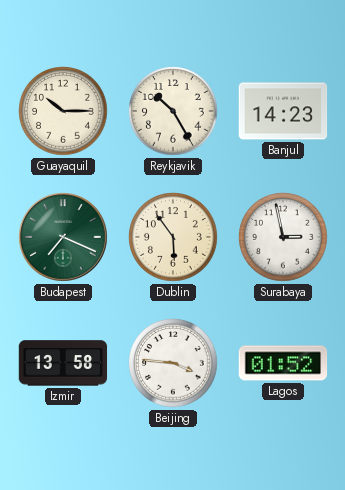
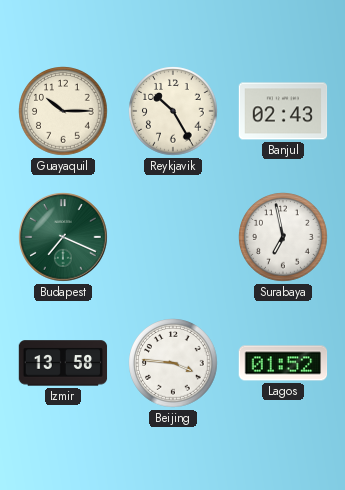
Banjul: 14:23 -> 02:43
Dublin: 5:54 -> none
Surabaya: 2:58 -> 6:58
